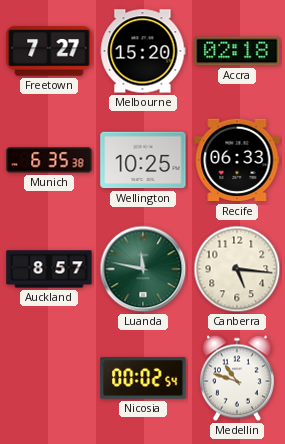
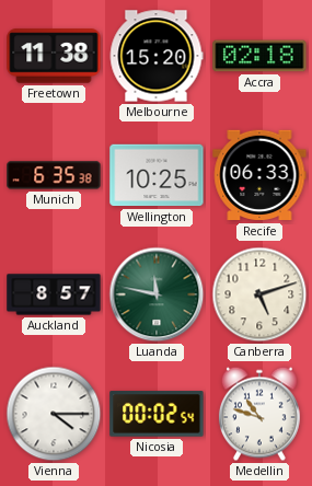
Freetown: 7:27 -> 11:38
Canberra: 5:16 -> 5:12
Vienna: none -> 4:15
